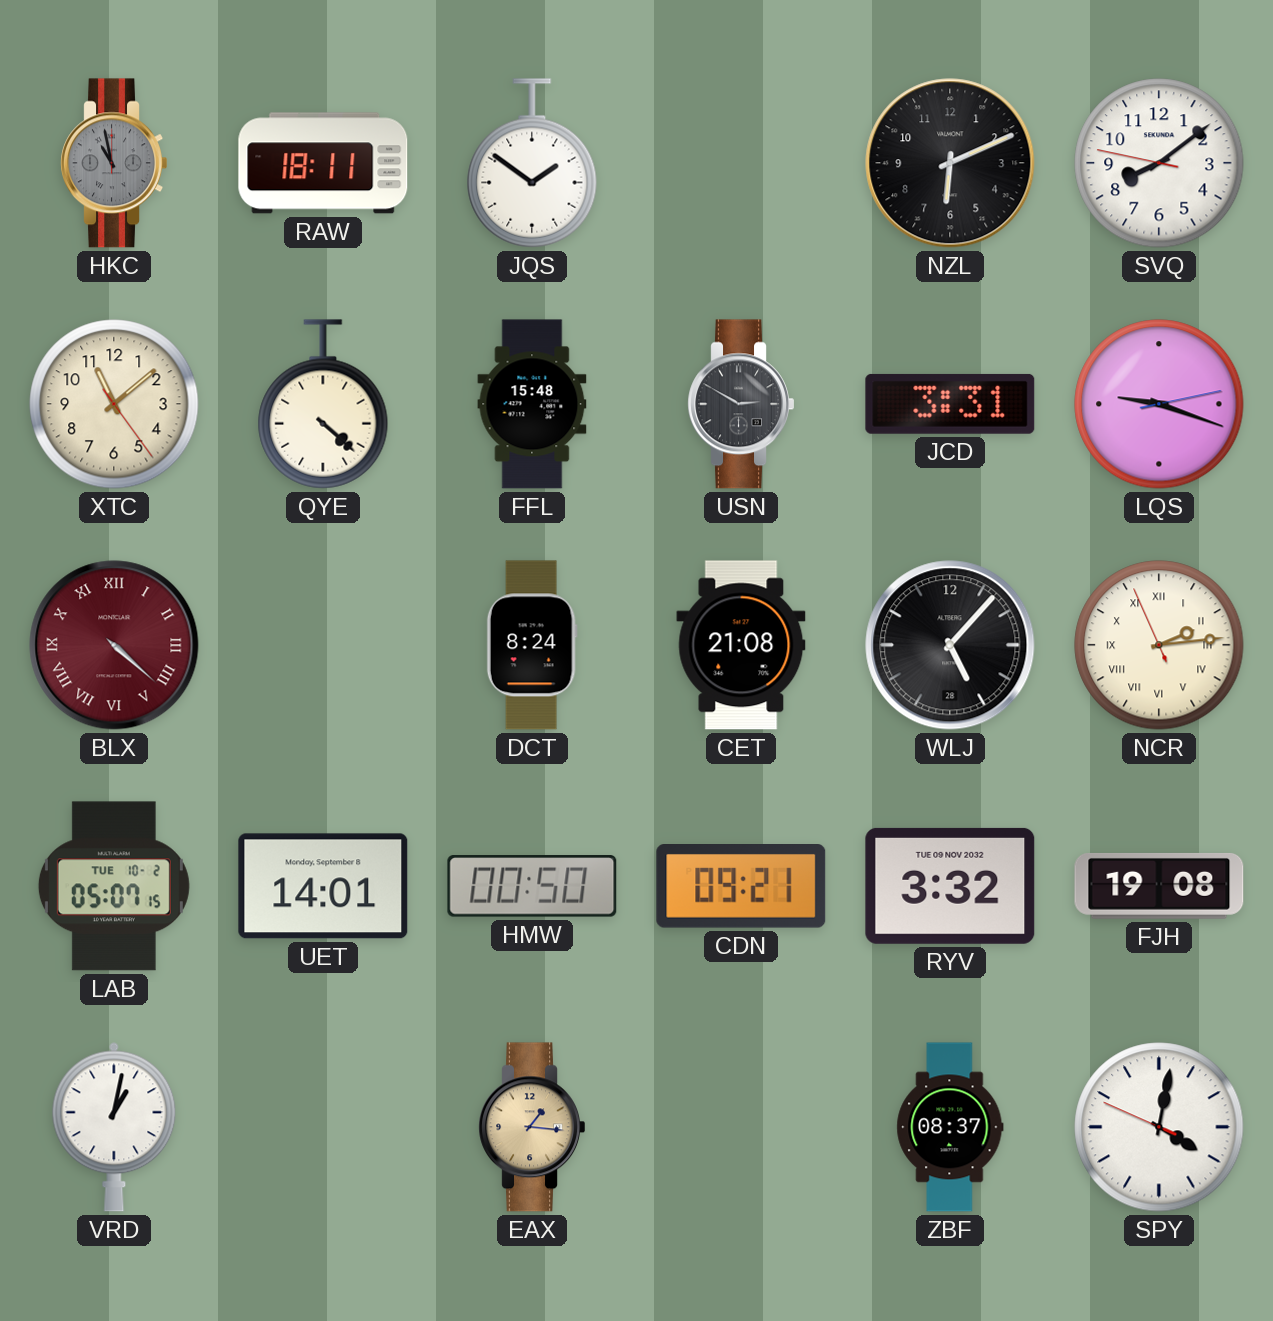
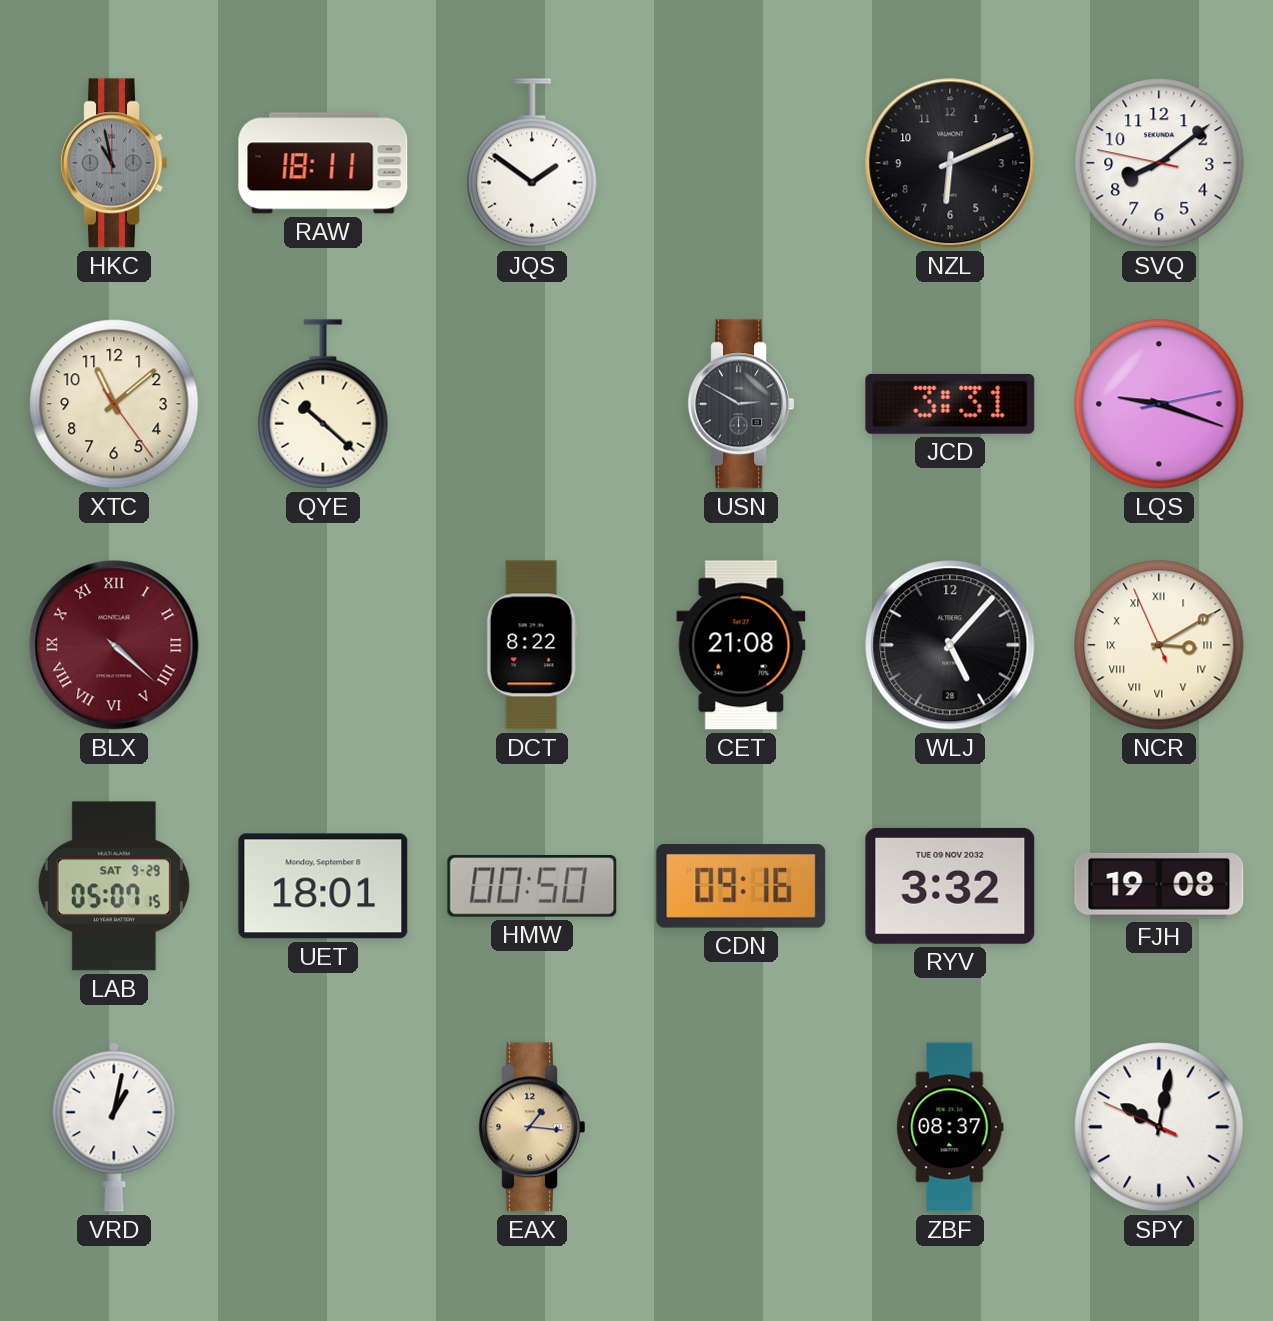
QYE: 4:22 -> 10:22
FFL: 15:48 -> none
DCT: 8:24 -> 8:22
NCR: 2:13 -> 3:09
LAB date: TUE 10-2 -> SAT 9-29
UET: 14:01 -> 18:01
CDN: 09:21 -> 09:16
SPY: 4:01 -> 10:01
